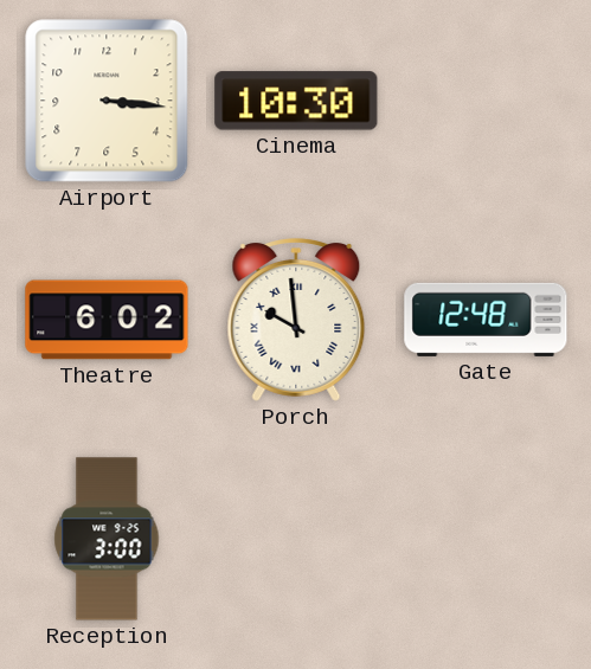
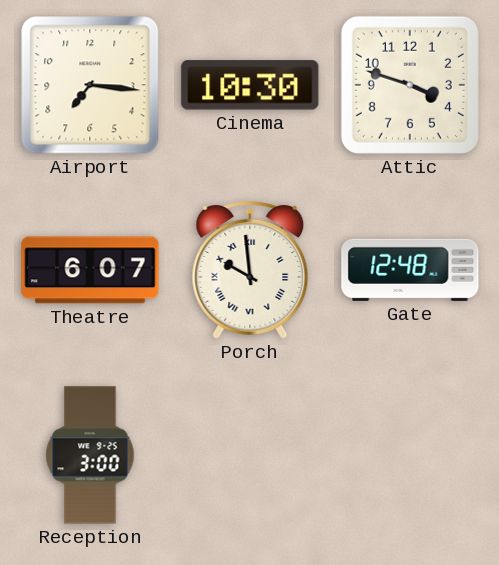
Airport: 3:16 -> 7:16
Attic: none -> 3:48
Theatre: 6:02 -> 6:07
